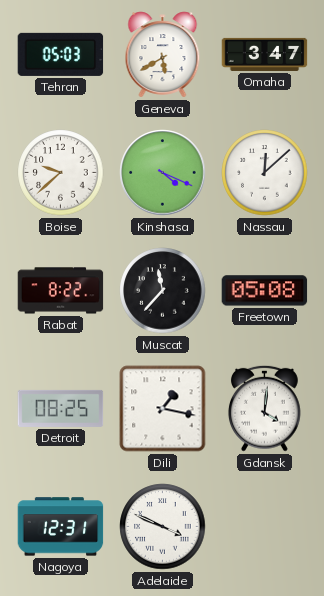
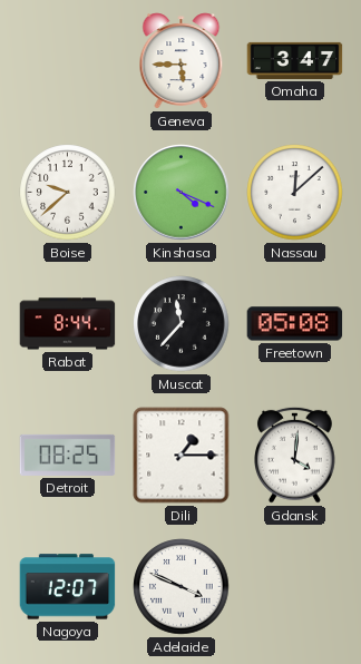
Tehran: 05:03 -> none
Geneva: 5:40 -> 5:45
Rabat: 8:22 -> 8:44
Dili: 1:17 -> 1:15
Nagoya: 12:31 -> 12:07
